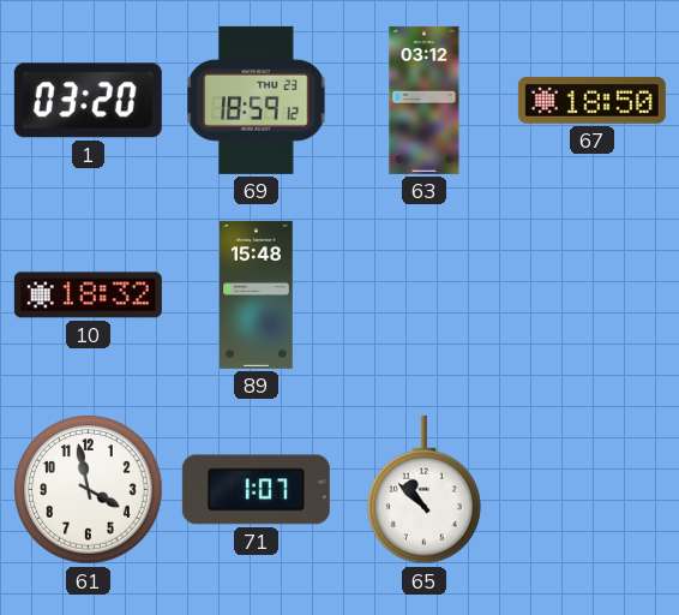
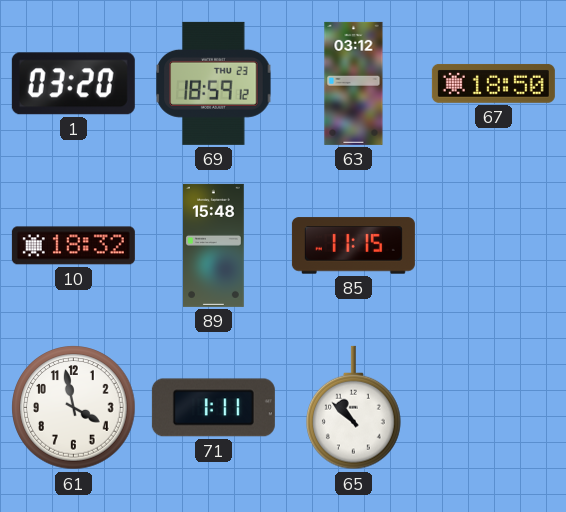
85: none -> 11:15
71: 1:07 -> 1:11
